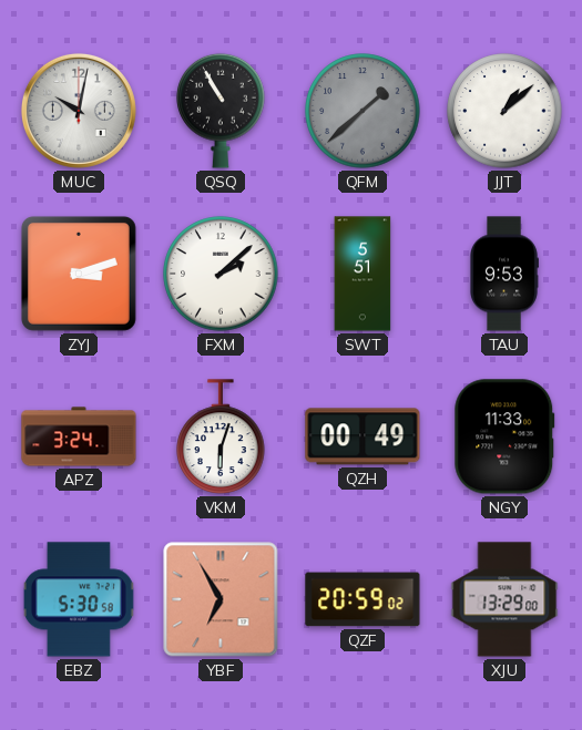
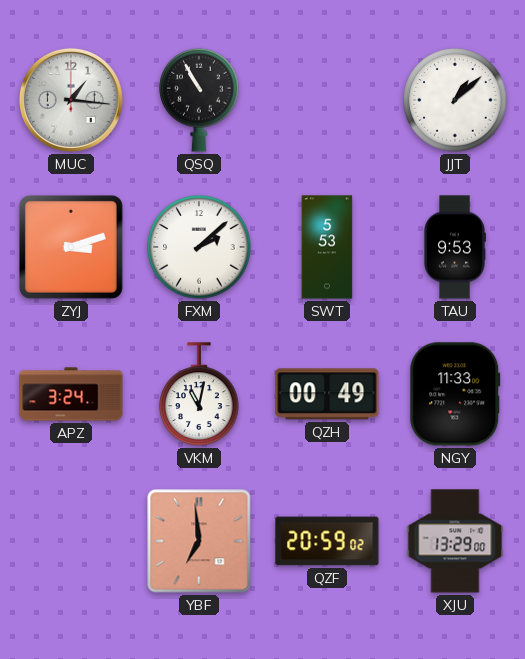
MUC: 10:02 -> 1:16
QFM: 1:38 -> none
SWT: 5:51 -> 5:53
VKM: 6:03 -> 11:02
EBZ: 5:30 -> none
YBF: 6:55 -> 6:59
